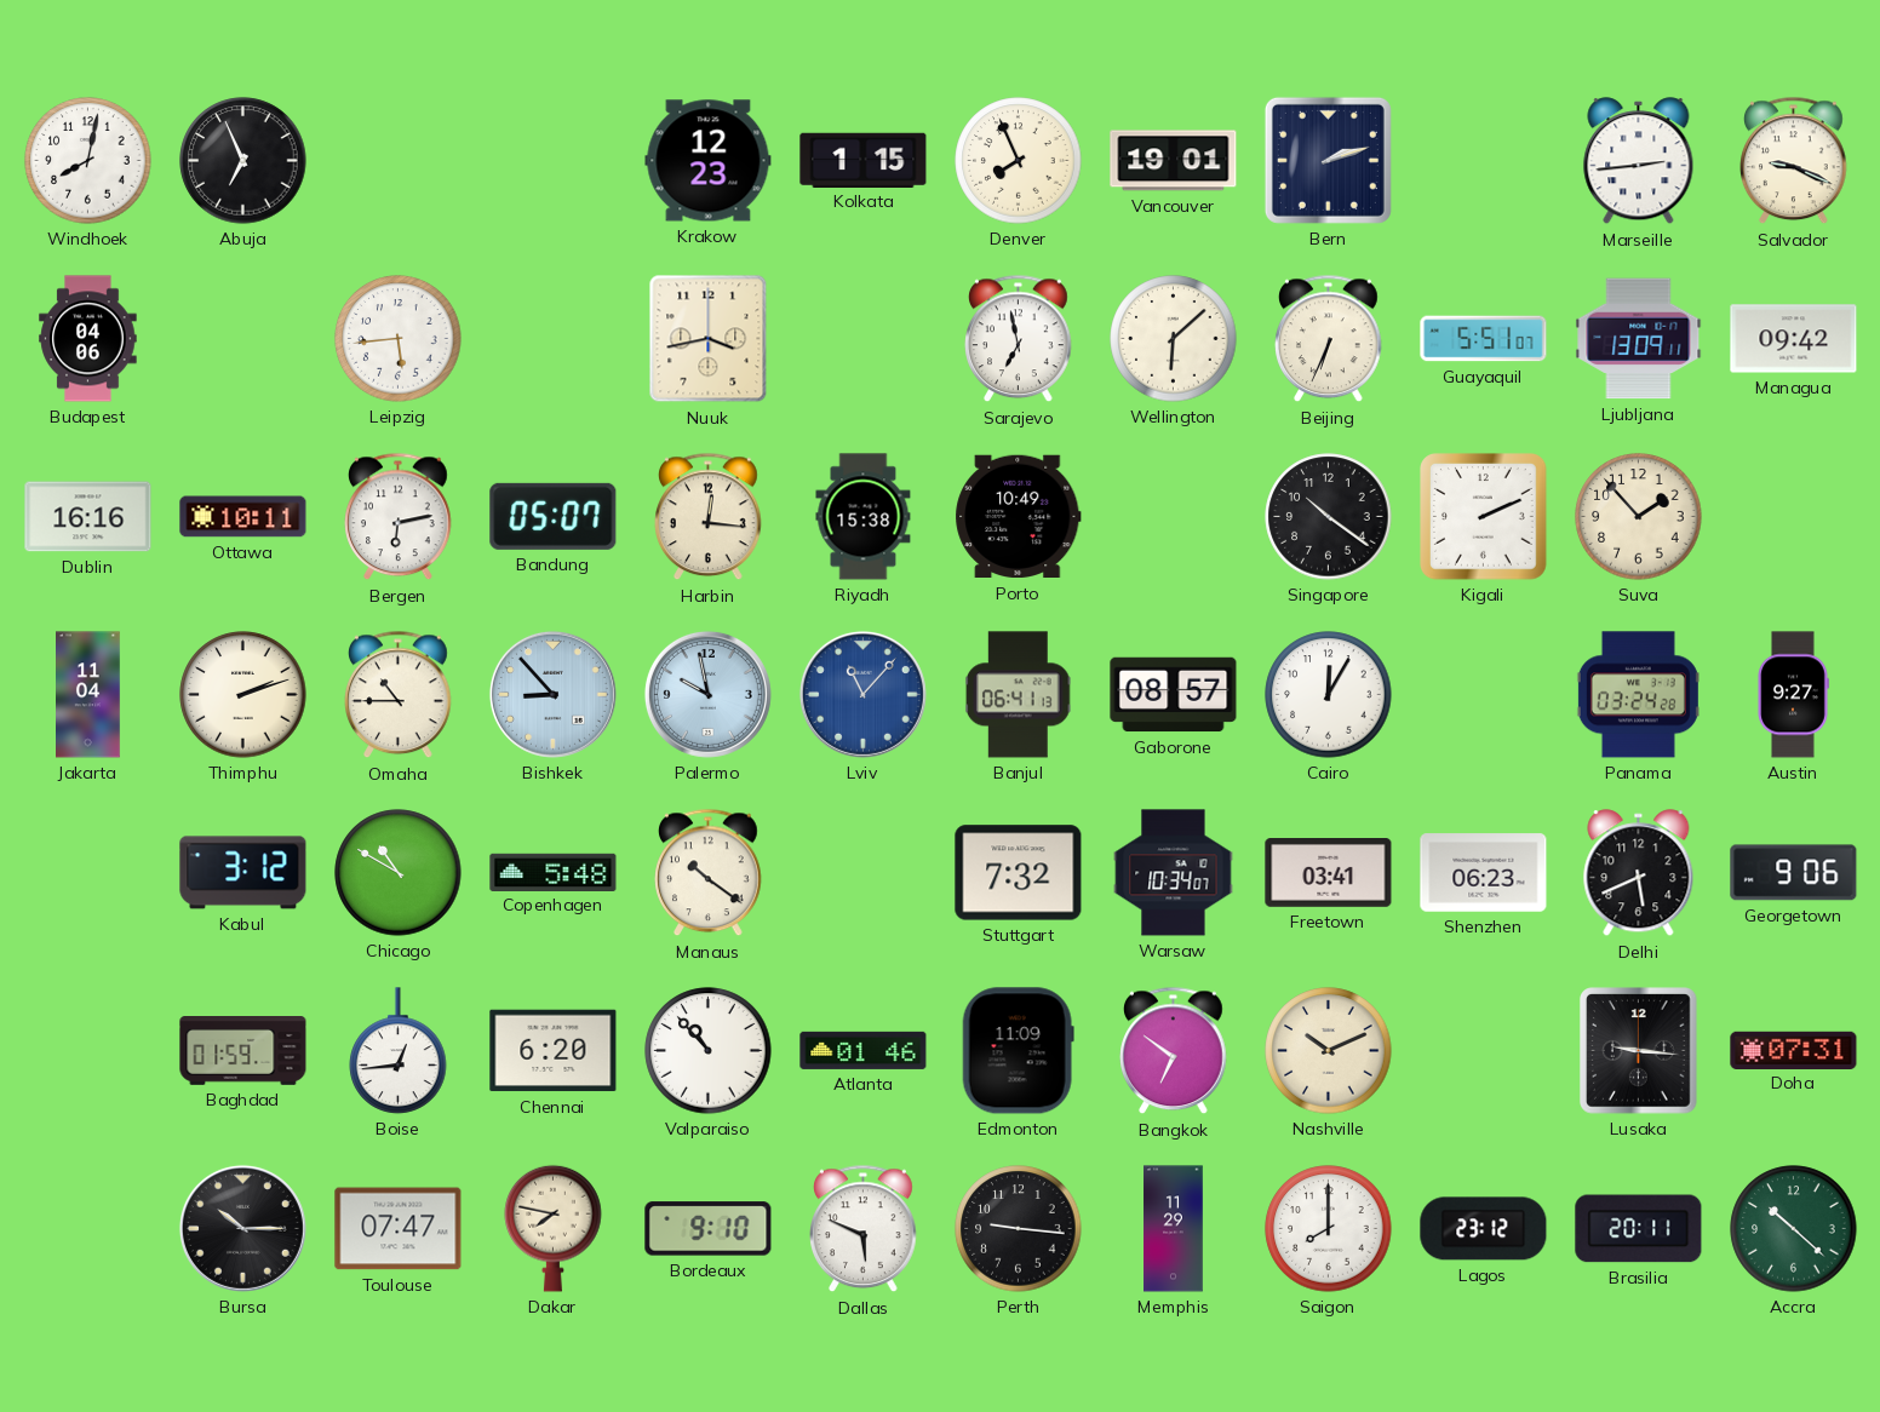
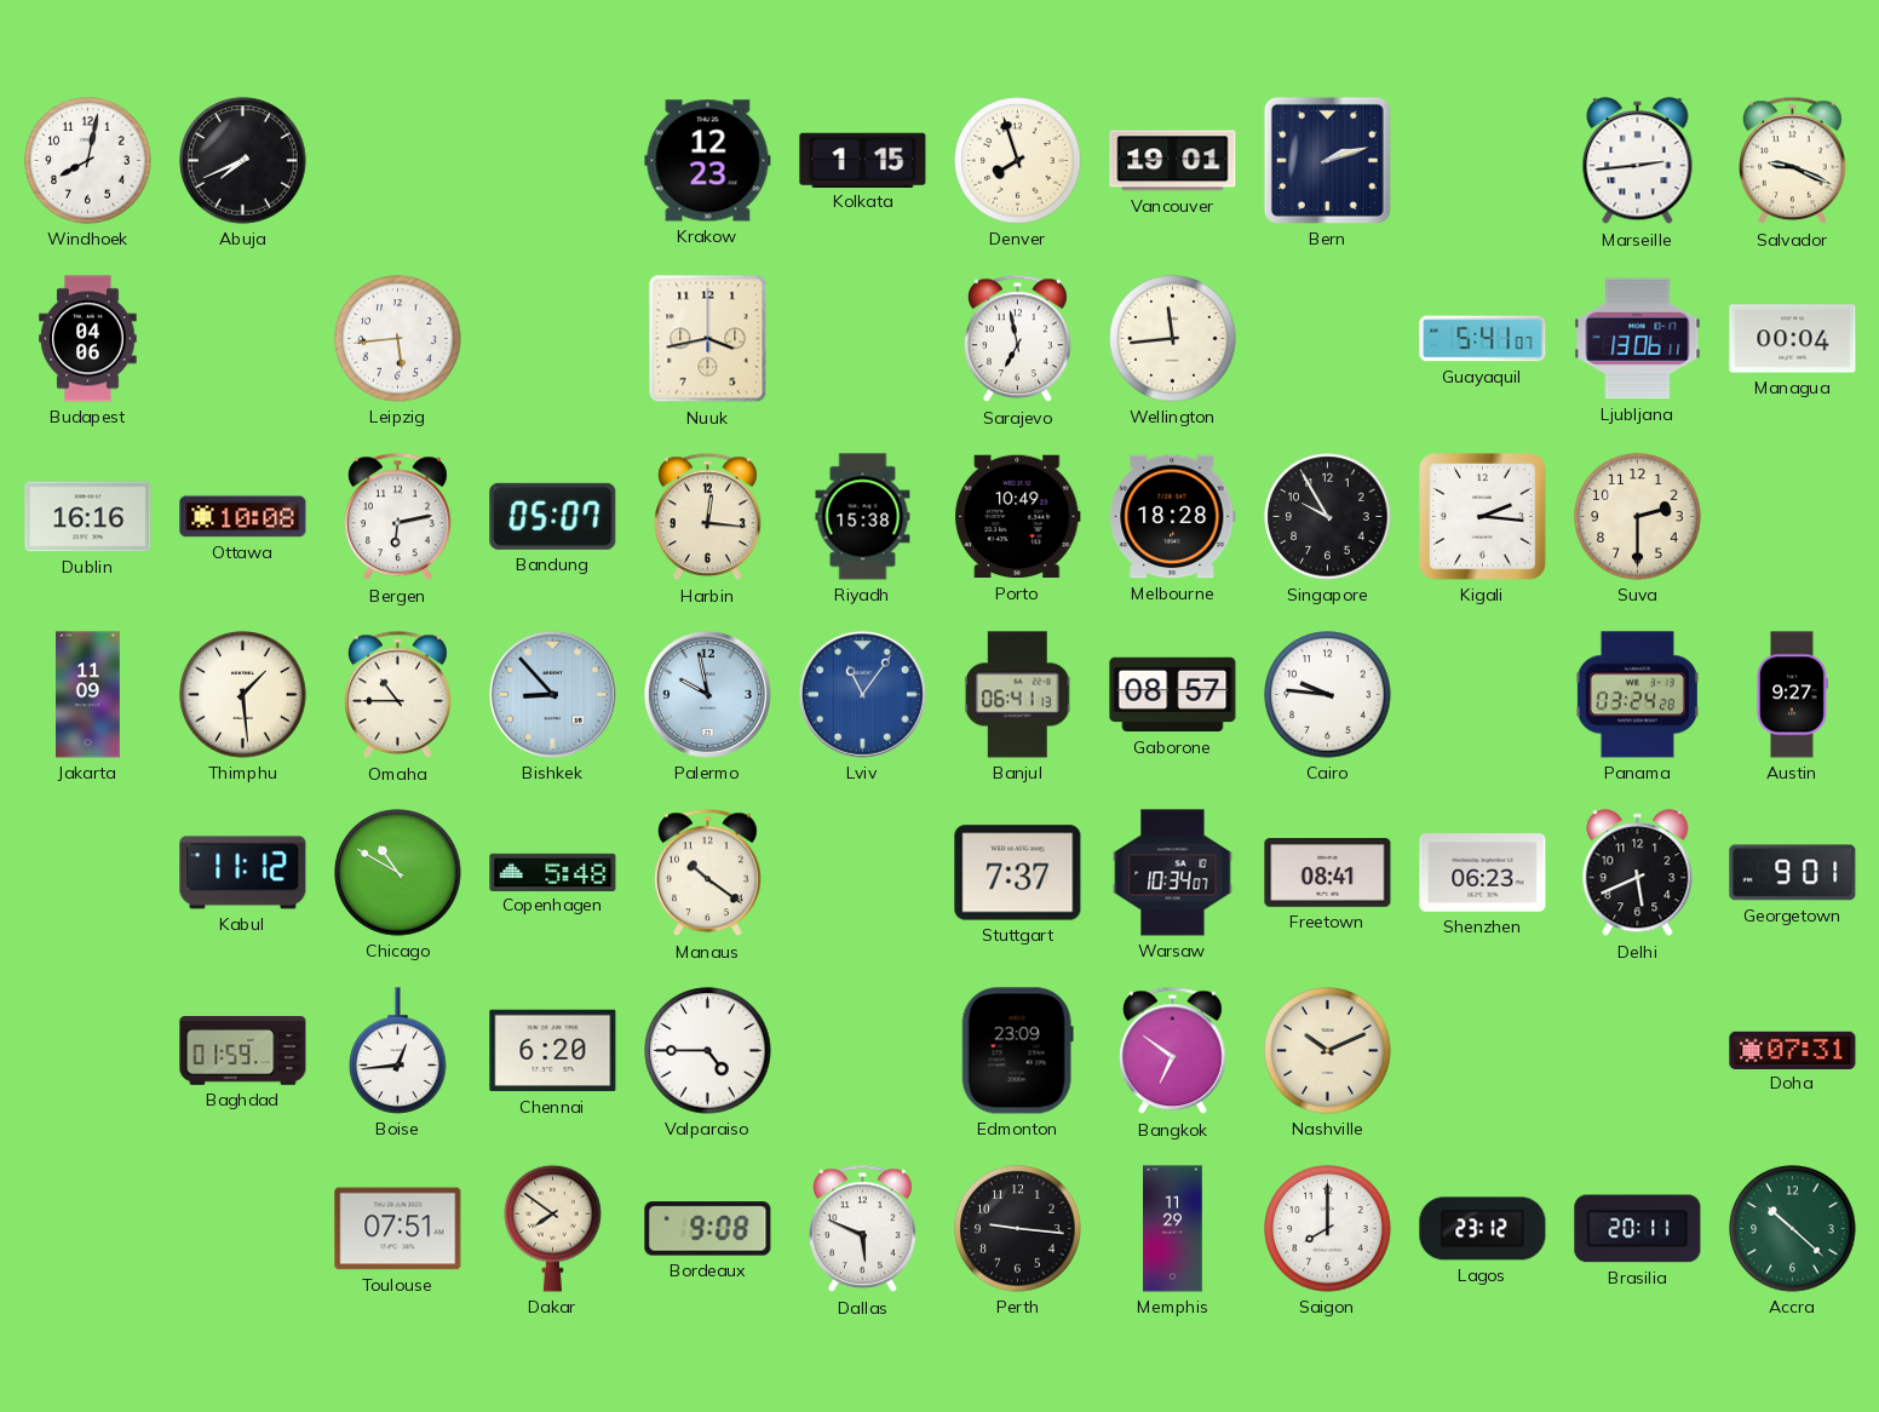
Abuja: 6:56 -> 7:41
Denver: 7:56 -> 7:57
Wellington: 6:08 -> 11:44
Beijing: 6:34 -> none
Guayaquil: 5:51 -> 5:41
Ljubljana: 13:09 -> 13:06
Managua: 09:42 -> 00:04
Ottawa: 10:11 -> 10:08
Melbourne: none -> 18:28
Singapore: 10:21 -> 9:55
Kigali: 2:11 -> 2:16
Suva: 1:53 -> 2:30
Jakarta: 11:04 -> 11:09
Thimphu: 2:12 -> 1:29
Lviv: 11:07 -> 11:06
Cairo: 12:05 -> 9:46
Kabul: 3:12 -> 11:12
Stuttgart: 7:32 -> 7:37
Freetown: 03:41 -> 08:41
Georgetown: 9:06 -> 9:01
Valparaiso: 10:53 -> 4:45
Atlanta: 01:46 -> none
Edmonton: 11:09 -> 23:09
Lusaka: 9:16 -> none
Bursa: 10:15 -> none
Toulouse: 07:47 -> 07:51
Dakar: 7:47 -> 7:51
Bordeaux: 9:10 -> 9:08
